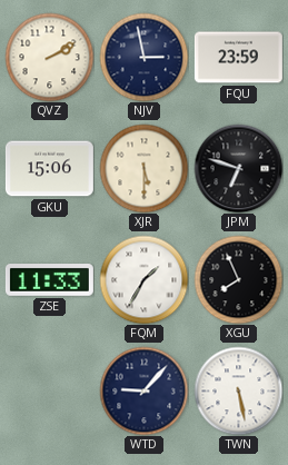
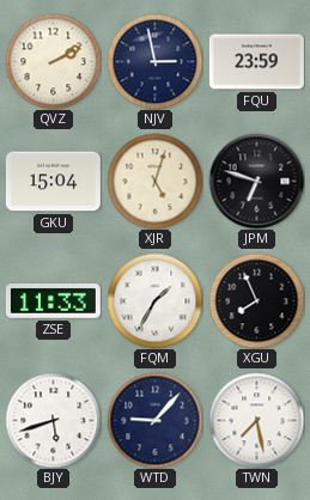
GKU: 15:06 -> 15:04
XJR: 5:30 -> 5:03
BJY: none -> 5:42
TWN: 5:28 -> 7:28
